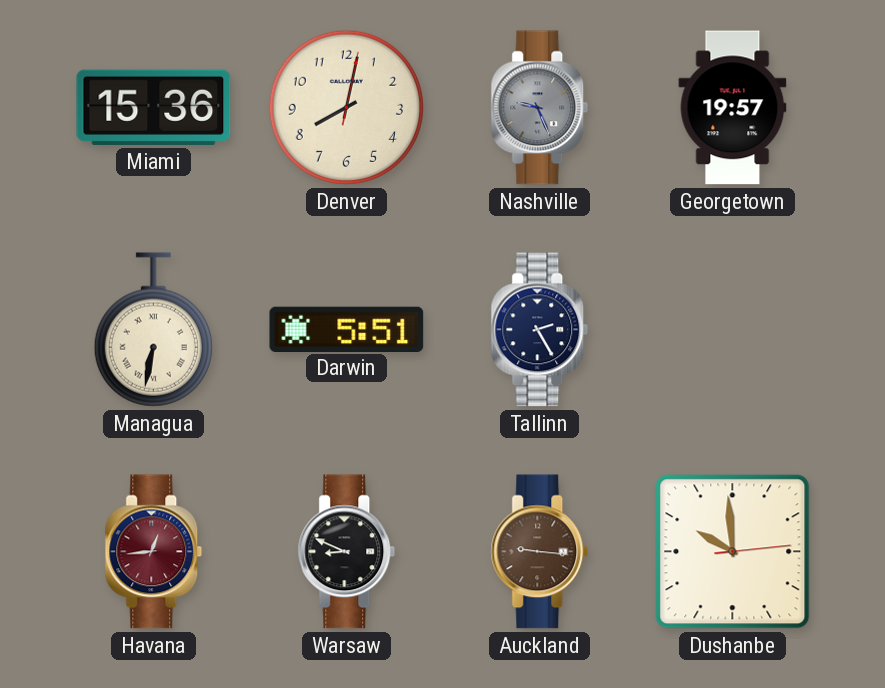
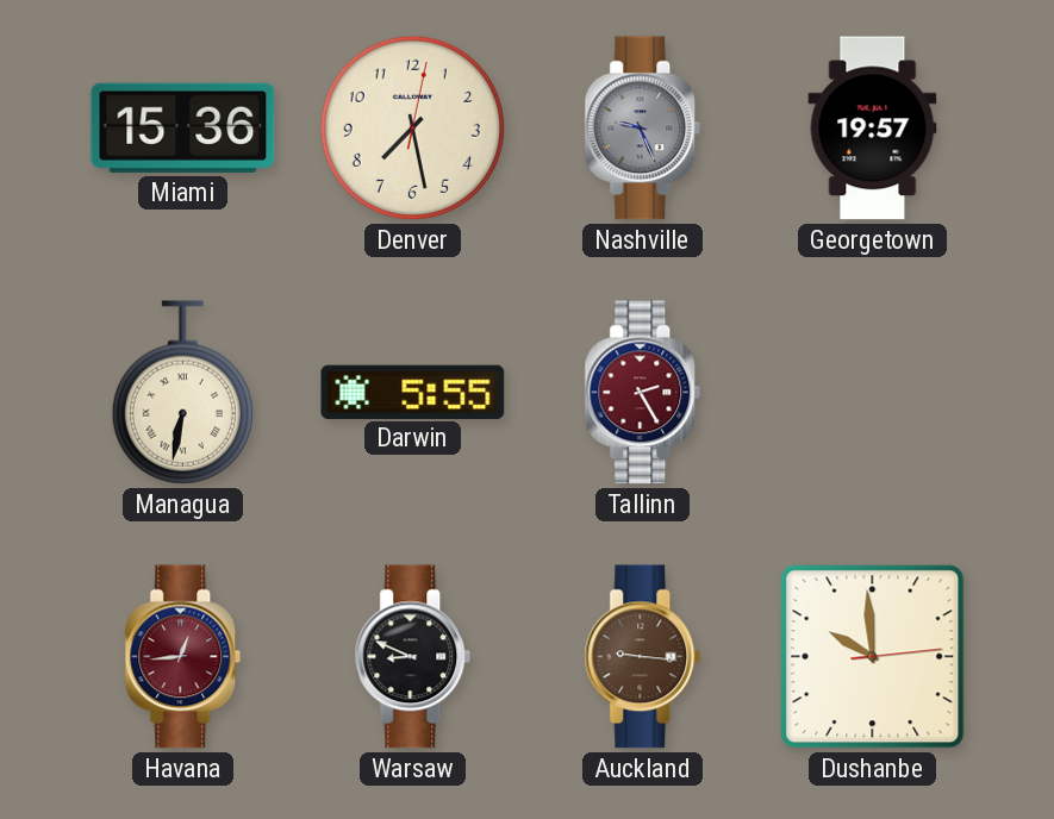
Denver: 8:02 -> 7:28
Darwin: 5:51 -> 5:55
Tallinn dial: navy -> burgundy
